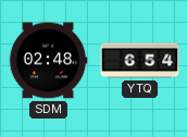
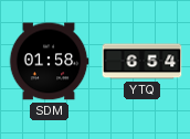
SDM: 02:48 -> 01:58
